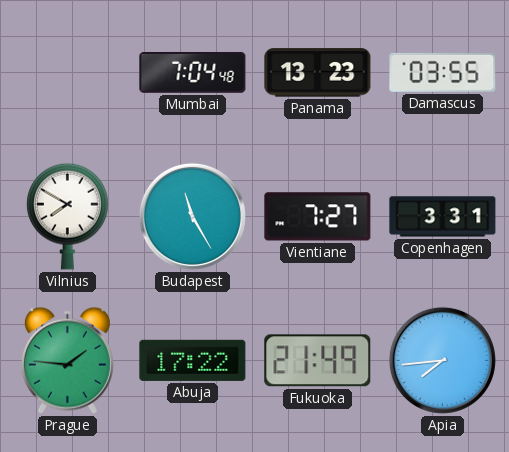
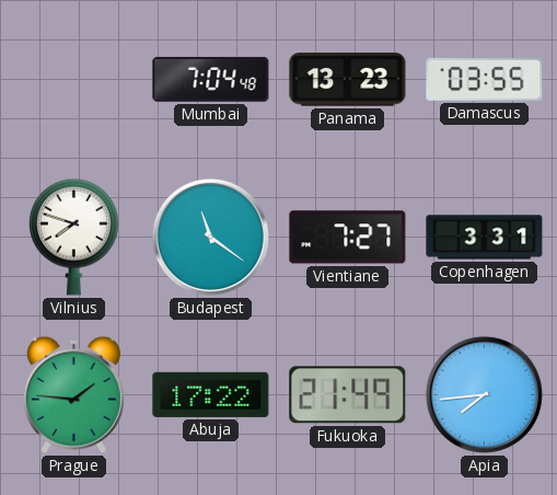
Vilnius: 7:50 -> 7:48
Budapest: 11:25 -> 11:21
